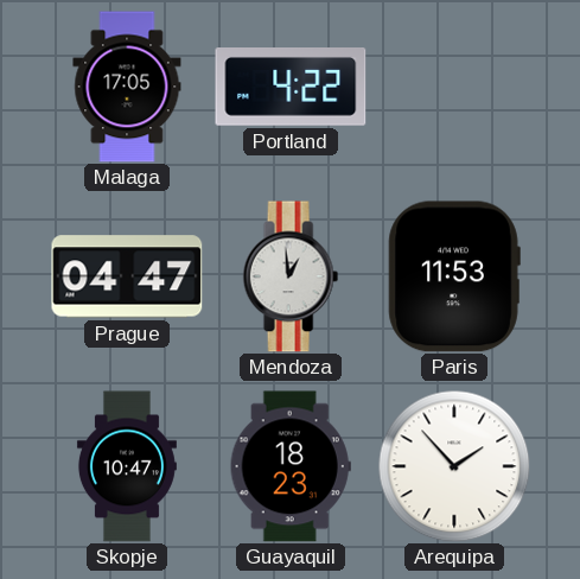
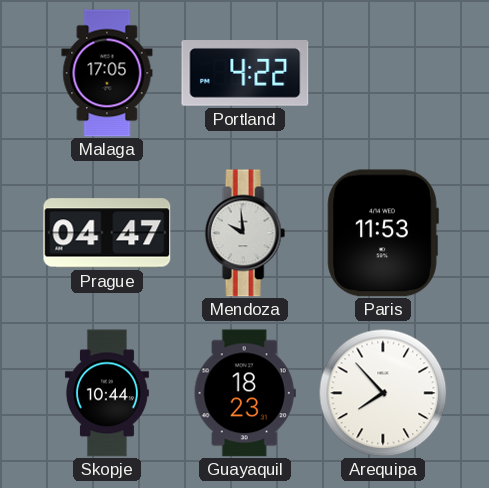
Mendoza: 12:59 -> 9:59
Skopje: 10:47 -> 10:44
Arequipa: 1:53 -> 7:53
